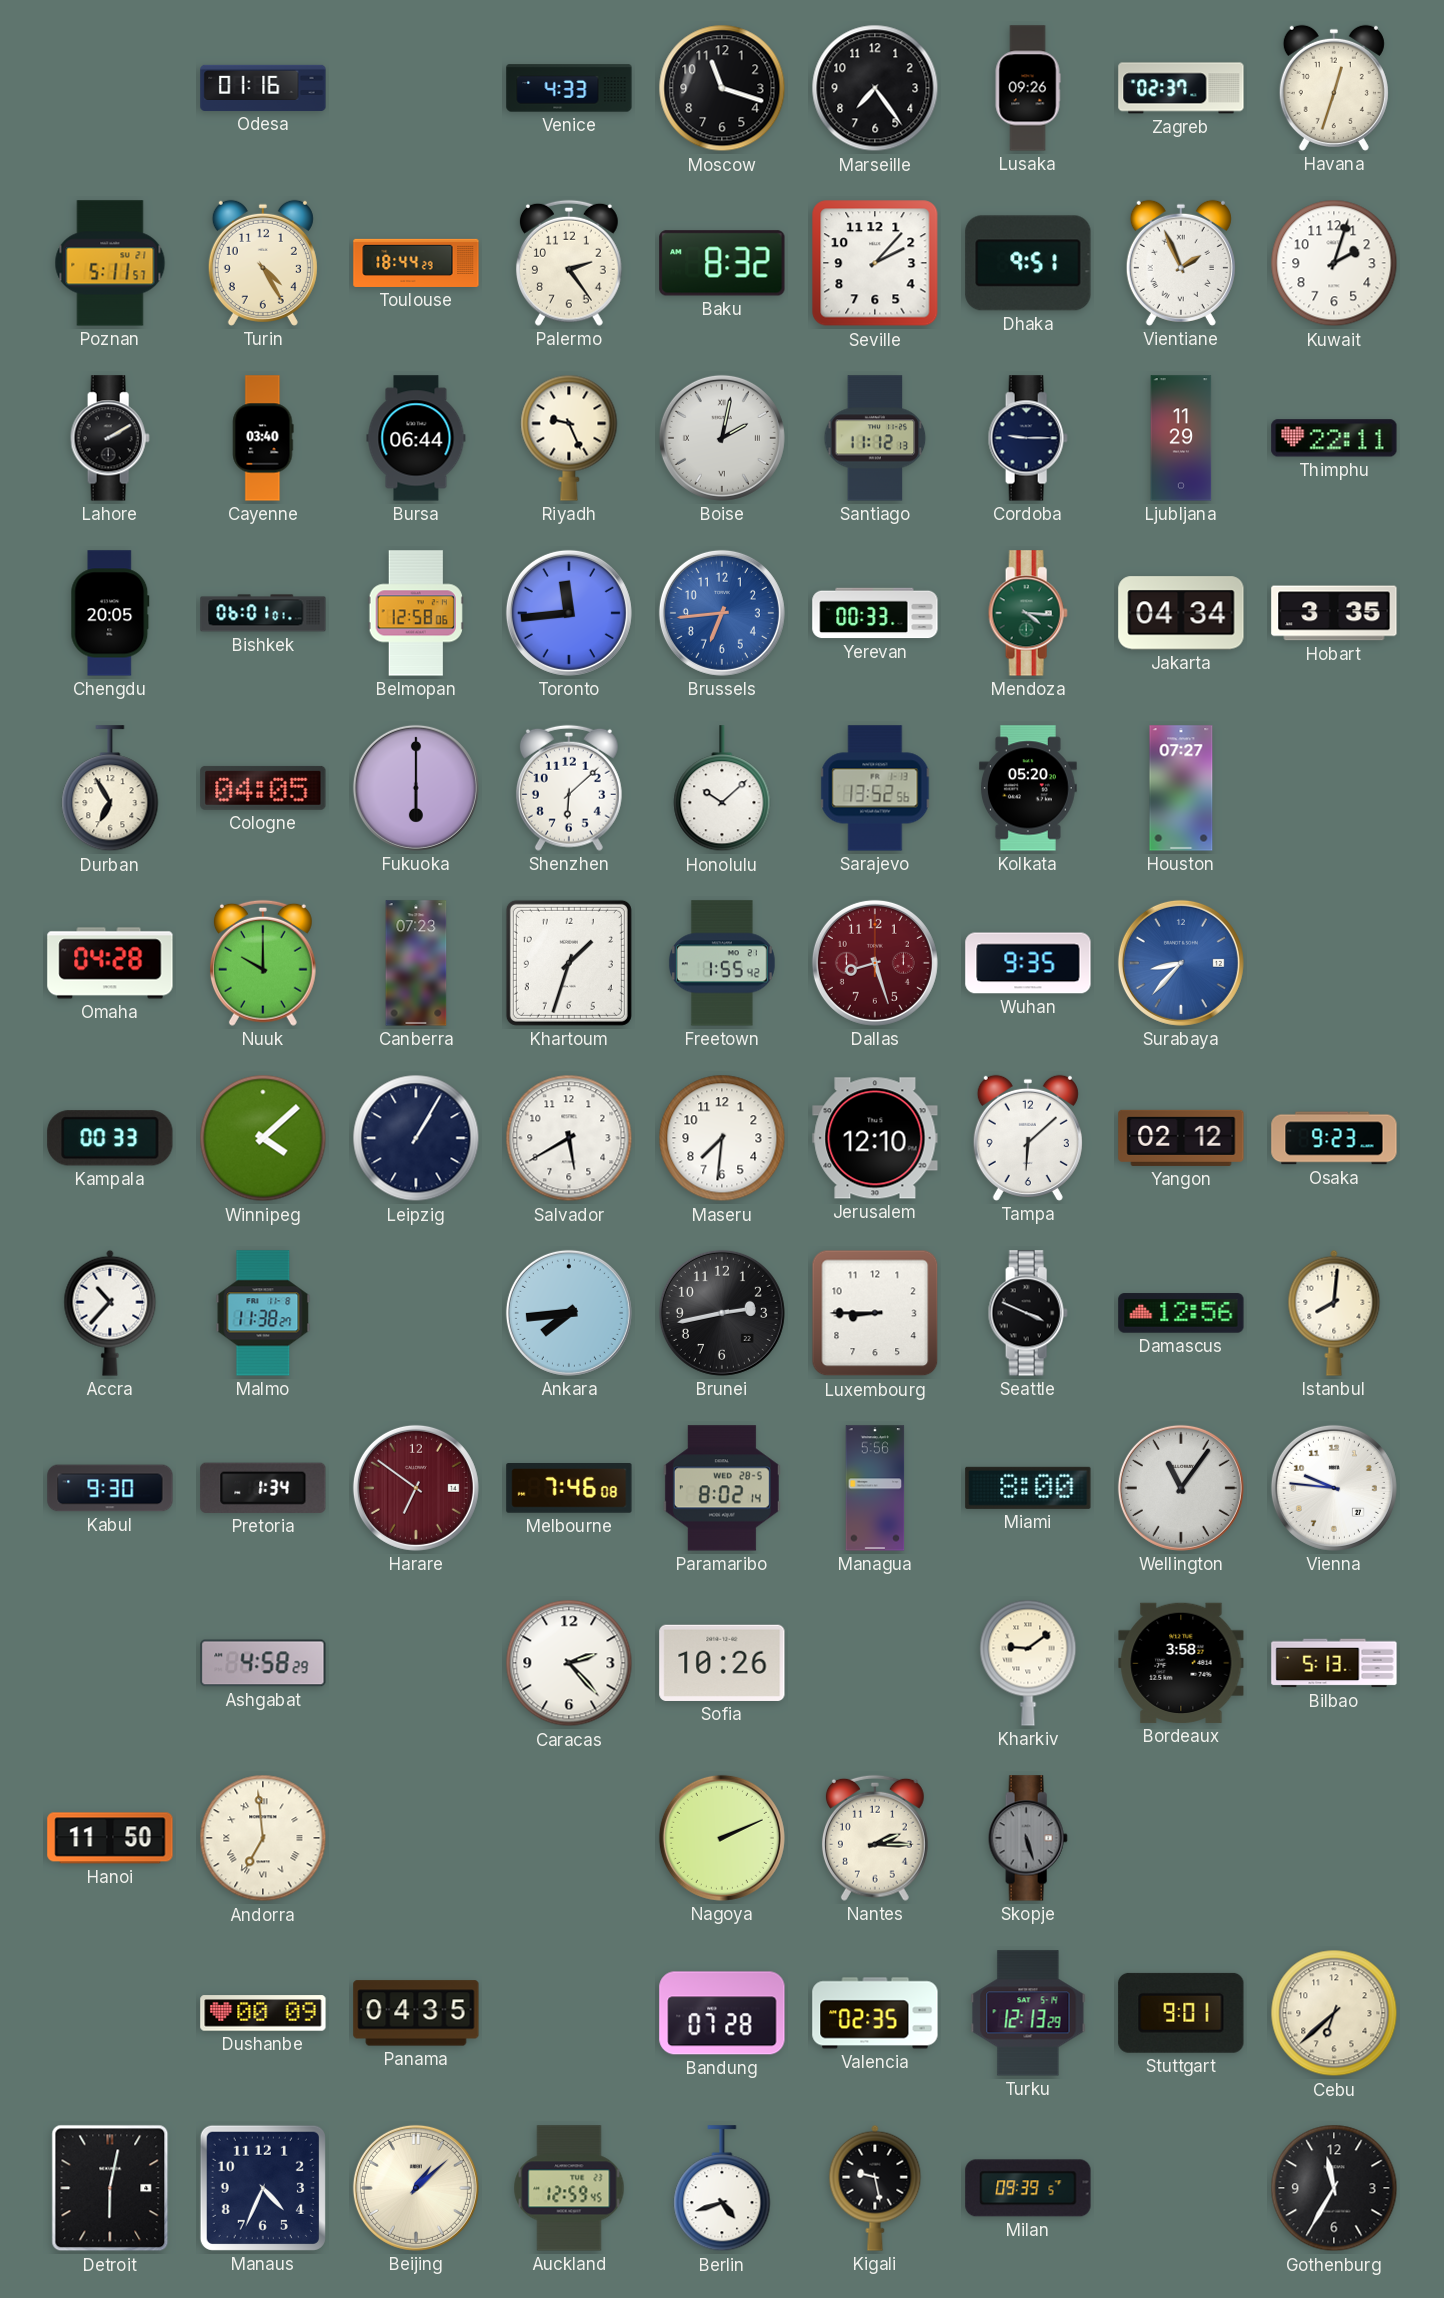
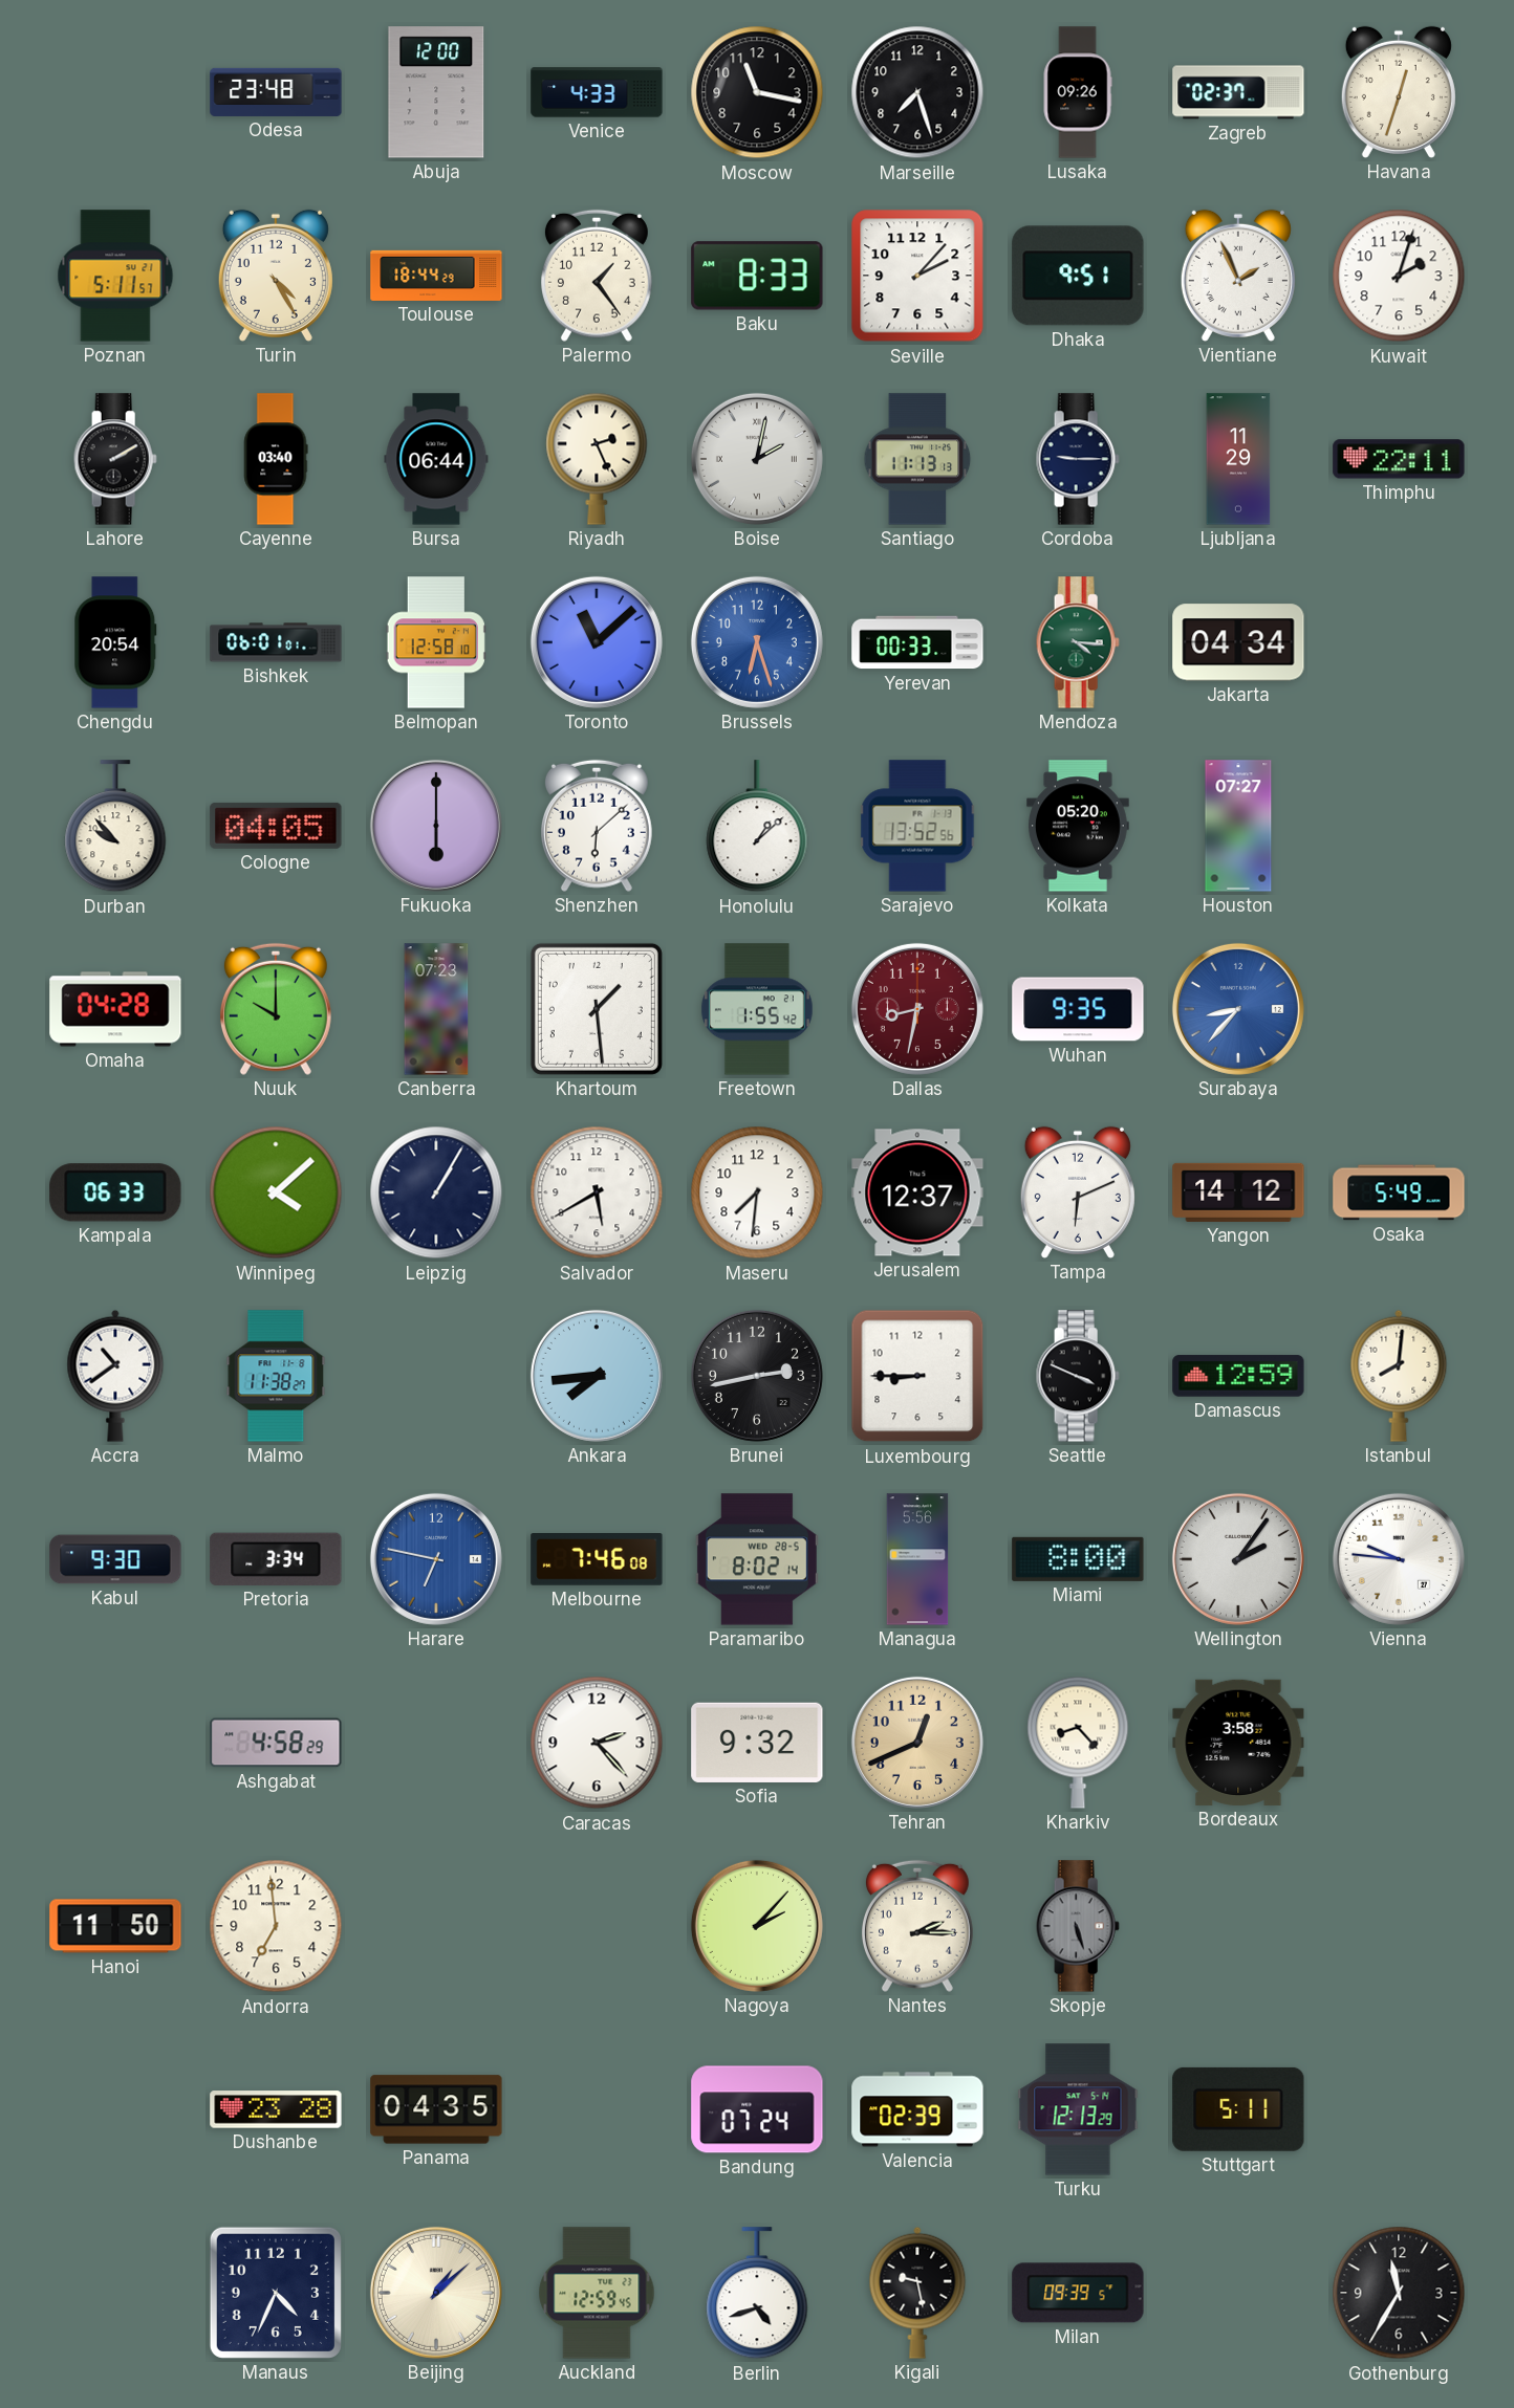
Odesa: 01:16 -> 23:48
Abuja: none -> 12:00
Moscow: 11:18 -> 11:17
Marseille: 7:24 -> 7:27
Palermo: 2:24 -> 1:24
Baku: 8:32 -> 8:33
Riyadh: 9:26 -> 2:26
Santiago: 11:12 -> 11:13
Chengdu: 20:05 -> 20:54
Belmopan: 12:58:06 -> 12:58:10
Toronto: 11:44 -> 11:08
Brussels: 6:44 -> 6:27
Hobart: 3:35 -> none
Durban: 6:55 -> 9:53
Honolulu: 10:08 -> 1:08
Khartoum: 1:33 -> 1:29
Dallas: 8:27 -> 8:32
Kampala: 00:33 -> 06:33
Jerusalem: 12:10 -> 12:37
Tampa: 6:08 -> 6:11
Yangon: 02:12 -> 14:12
Osaka: 9:23 -> 5:49
Accra: 10:37 -> 10:39
Damascus: 12:56 -> 12:59
Pretoria: 1:34 -> 3:34
Harare: 6:51 -> 6:47
Harare dial: burgundy -> blue
Wellington: 11:06 -> 2:06
Sofia: 10:26 -> 9:32
Tehran: none -> 12:41
Kharkiv: 9:09 -> 8:23
Bilbao: 5:13 -> none
Andorra numerals: Roman -> Arabic
Nagoya: 2:11 -> 2:07
Dushanbe: 00:09 -> 23:28
Bandung: 07:28 -> 07:24
Valencia: 02:35 -> 02:39
Stuttgart: 9:01 -> 5:11
Cebu: 6:38 -> none
Detroit: 6:02 -> none
